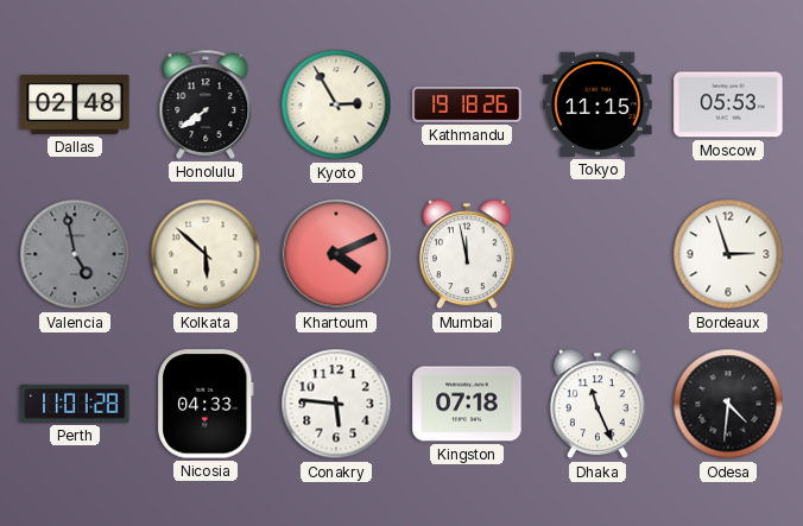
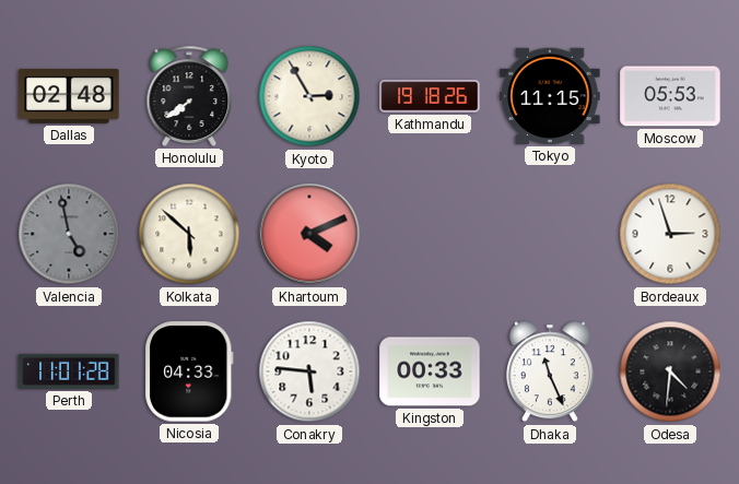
Mumbai: 11:58 -> none
Kingston: 07:18 -> 00:33
